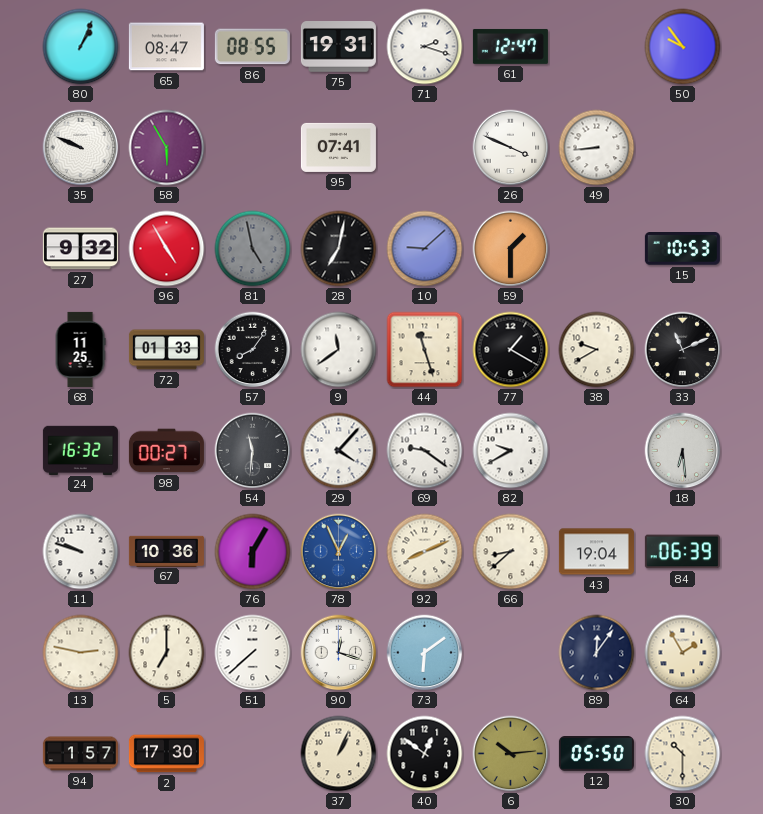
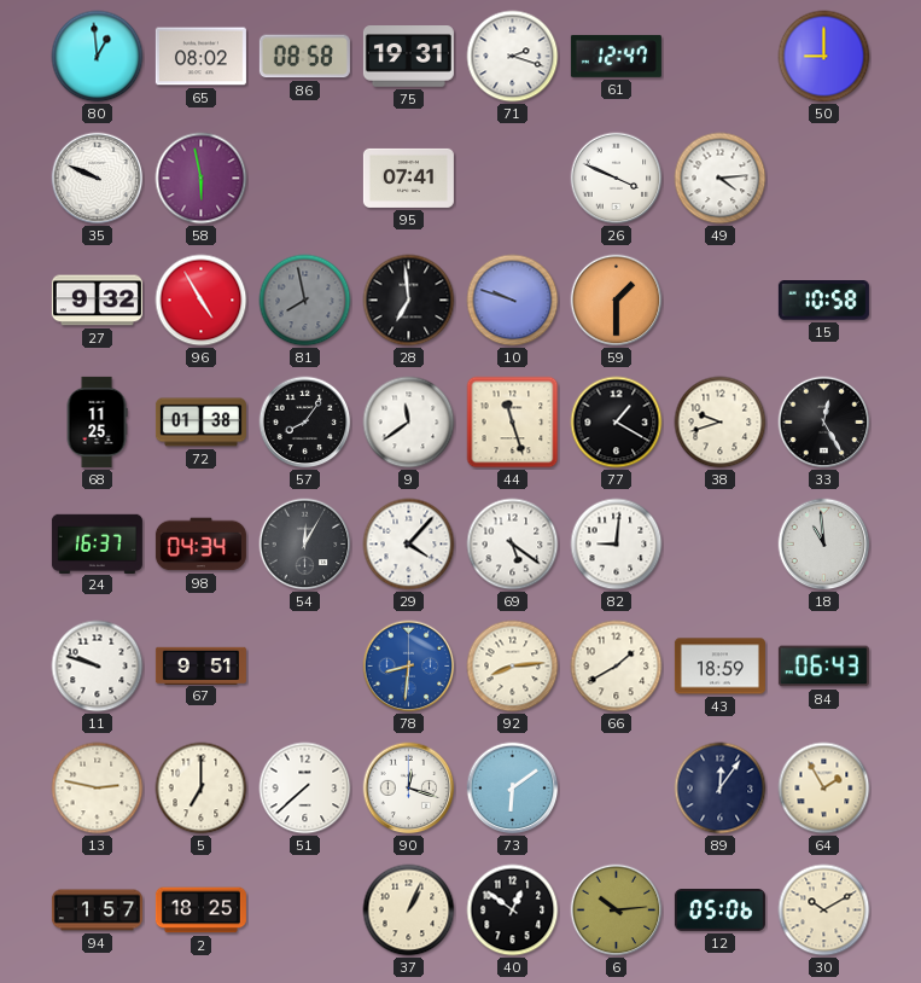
80: 1:04 -> 12:59
65: 08:47 -> 08:02
86: 08:55 -> 08:58
50: 9:54 -> 9:00
58: 5:55 -> 5:58
49: 8:44 -> 4:14
81: 4:58 -> 7:58
28: 7:02 -> 6:59
10: 9:08 -> 9:48
15: 10:53 -> 10:58
72: 01:33 -> 01:38
38: 9:40 -> 9:42
33: 11:11 -> 12:25
24: 16:32 -> 16:37
98: 00:27 -> 04:34
54: 11:31 -> 12:05
69: 9:21 -> 5:21
82: 9:40 -> 9:01
18: 6:29 -> 10:59
67: 10:36 -> 9:51
76: 6:05 -> none
78: 12:56 -> 8:31
92: 8:11 -> 8:14
66: 8:38 -> 1:40
43: 19:04 -> 18:59
84: 06:39 -> 06:43
2: 17:30 -> 18:25
12: 05:50 -> 05:06
30: 10:30 -> 10:10
